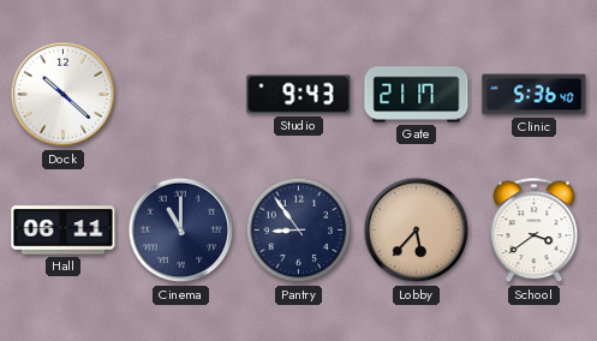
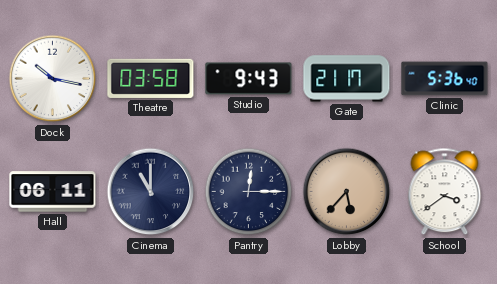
Dock: 10:22 -> 10:17
Theatre: none -> 03:58
Pantry: 8:54 -> 12:15
